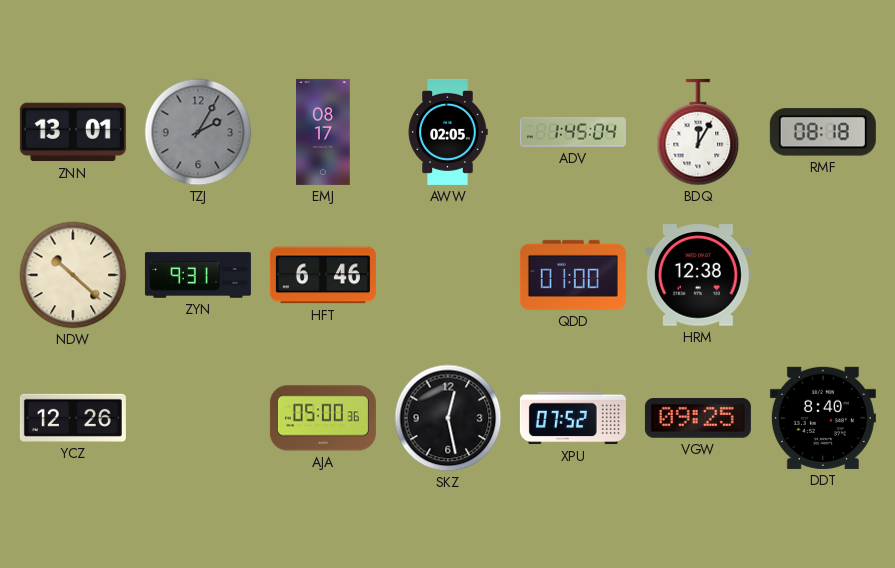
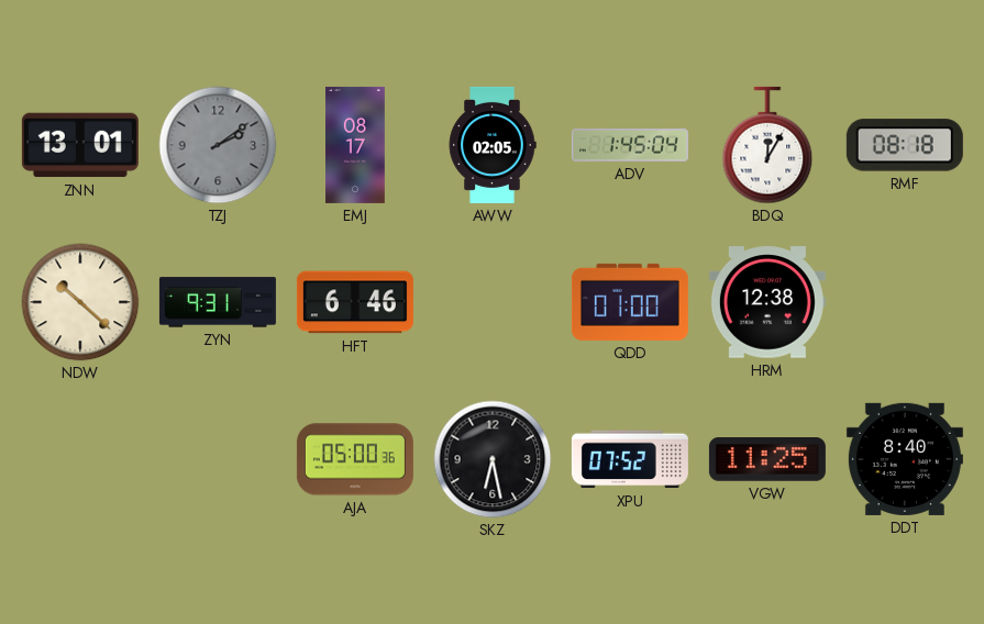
TZJ: 2:05 -> 2:09
YCZ: 12:26 -> none
SKZ: 12:28 -> 6:28
VGW: 09:25 -> 11:25
